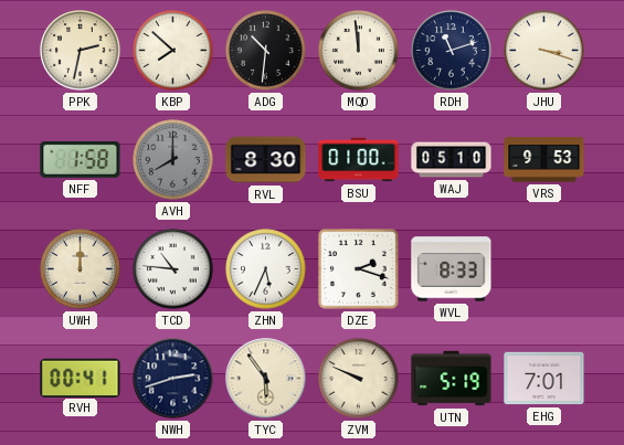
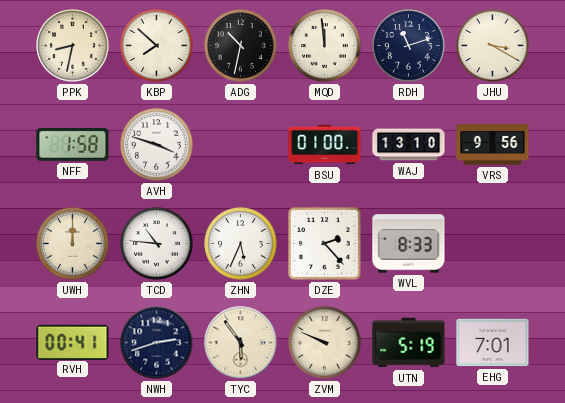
PPK: 2:32 -> 8:32
ADG: 10:31 -> 10:32
JHU: 3:18 -> 3:20
AVH: 8:00 -> 3:48
AVH dial: grey -> white
RVL: 8:30 -> none
WAJ: 05:10 -> 13:10
VRS: 9:53 -> 9:56
DZE: 2:18 -> 2:23
